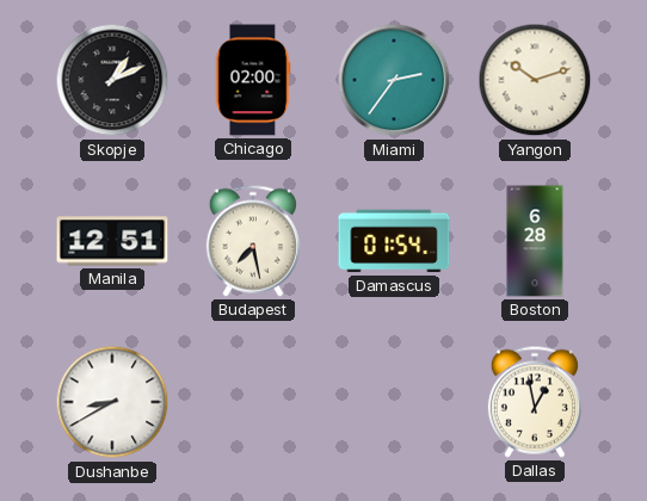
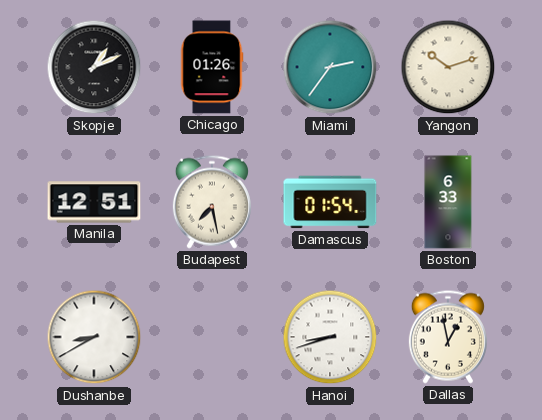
Chicago: 02:00 -> 01:26
Boston: 6:28 -> 6:33
Hanoi: none -> 8:42
